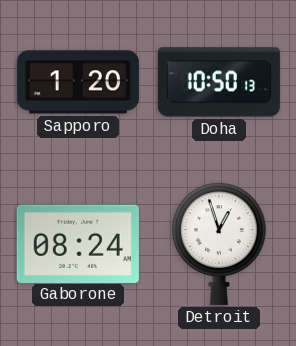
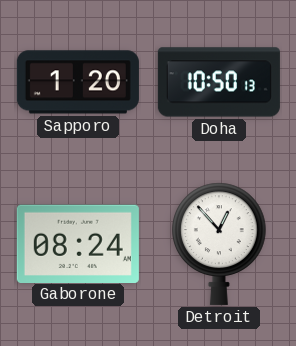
Detroit: 12:57 -> 12:53
